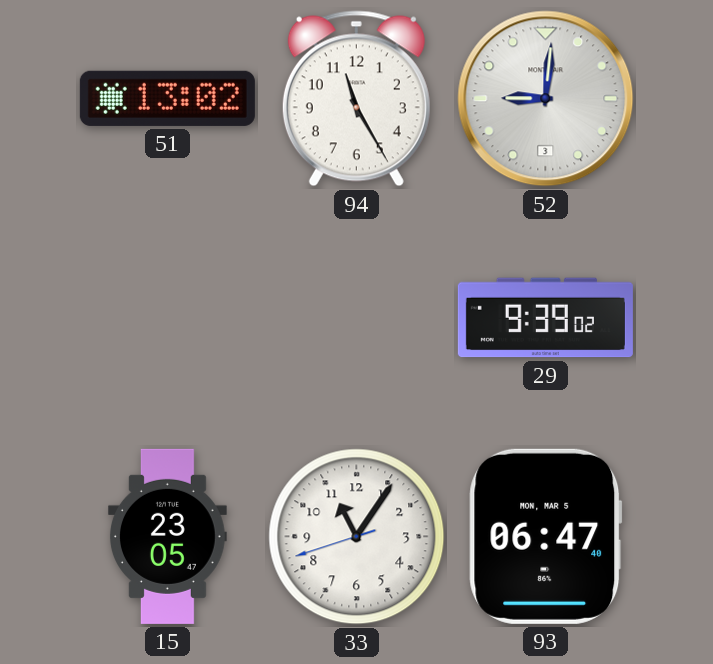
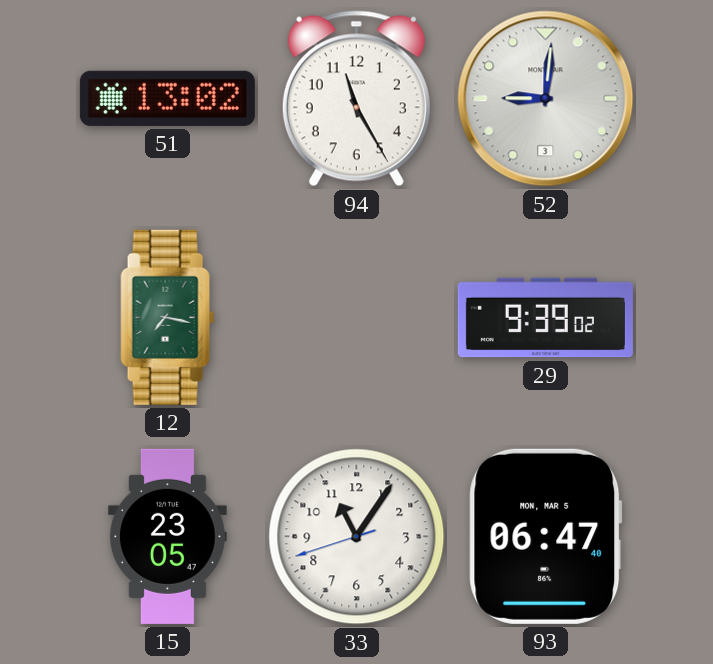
12: none -> 7:17
